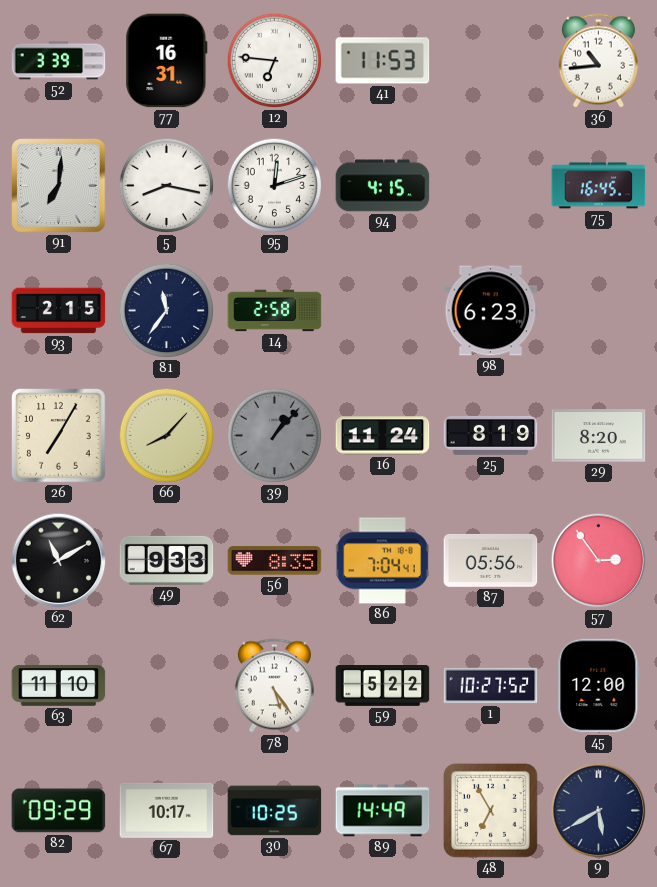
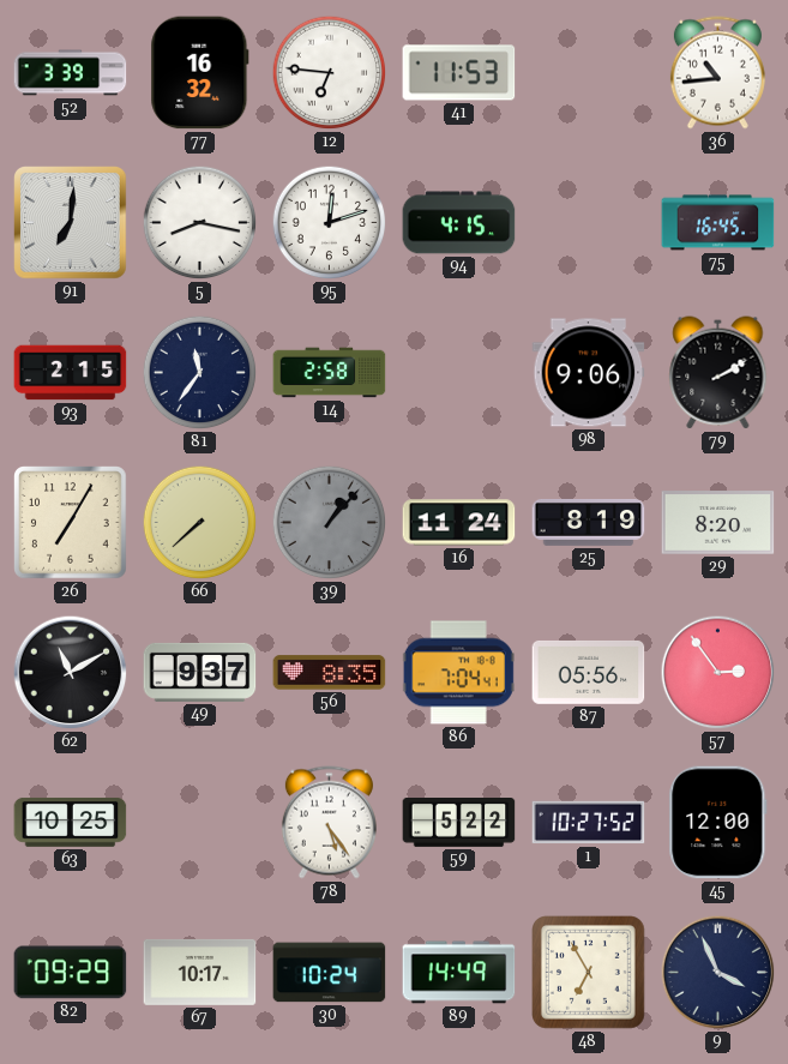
77: 16:31 -> 16:32
98: 6:23 -> 9:06
79: none -> 2:10
66: 8:07 -> 7:38
49: 9:33 -> 9:37
63: 11:10 -> 10:25
30: 10:25 -> 10:24
9: 5:40 -> 3:56
